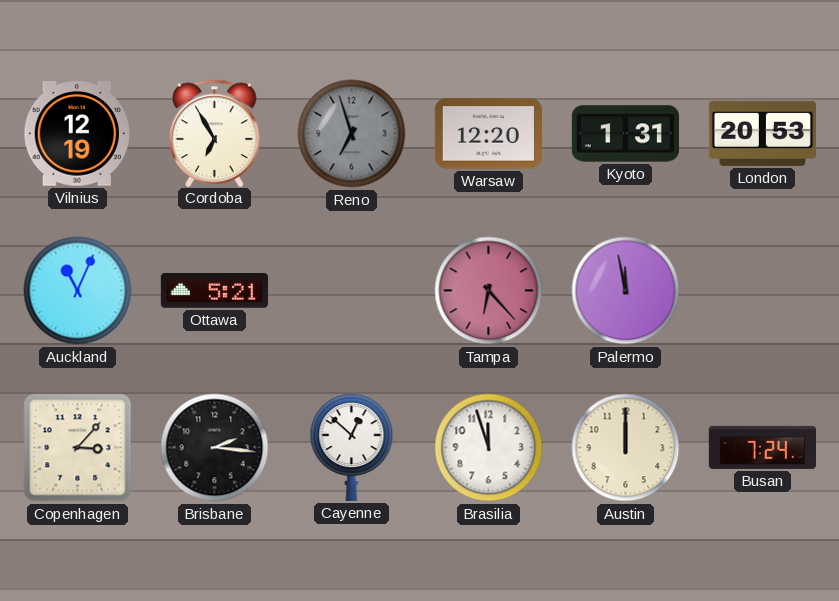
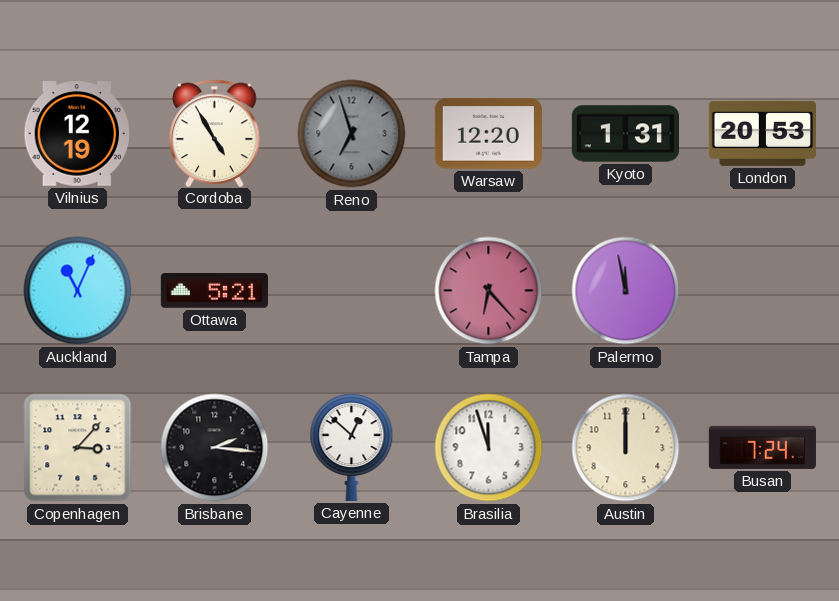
Cordoba: 6:55 -> 4:55
